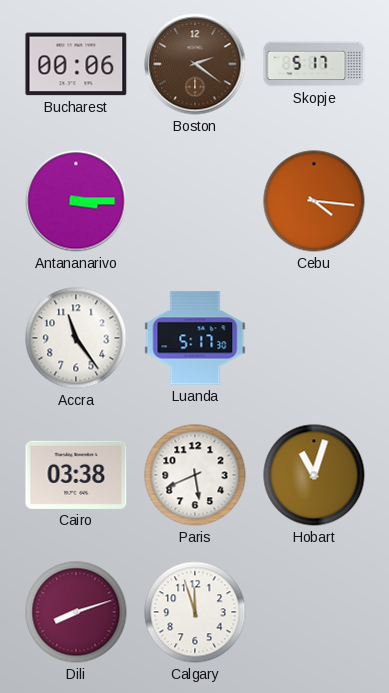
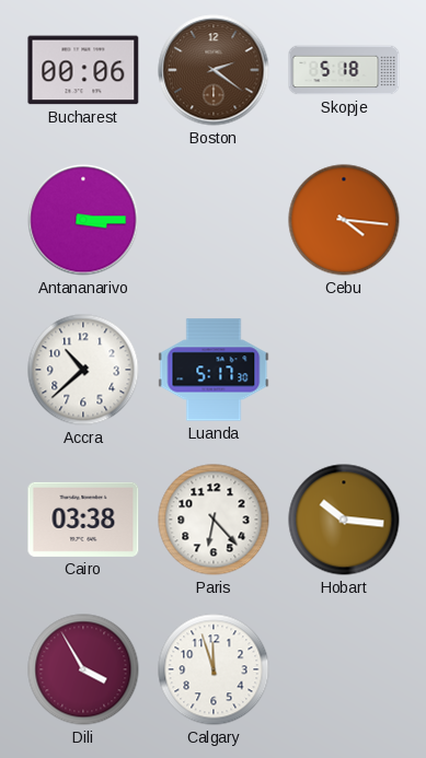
Skopje: 5:17 -> 5:18
Accra: 11:24 -> 10:38
Paris: 5:41 -> 6:23
Hobart: 11:03 -> 10:16
Dili: 8:12 -> 3:55
